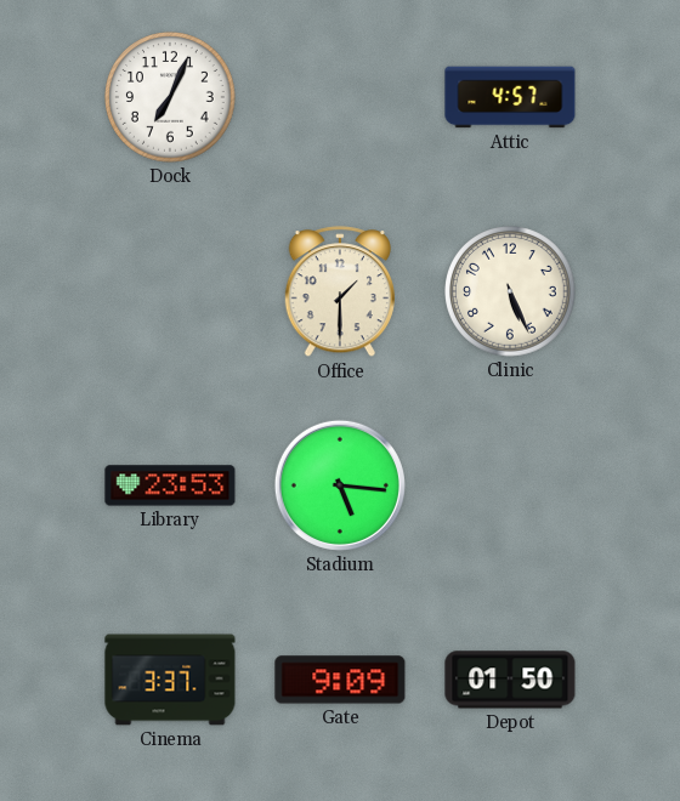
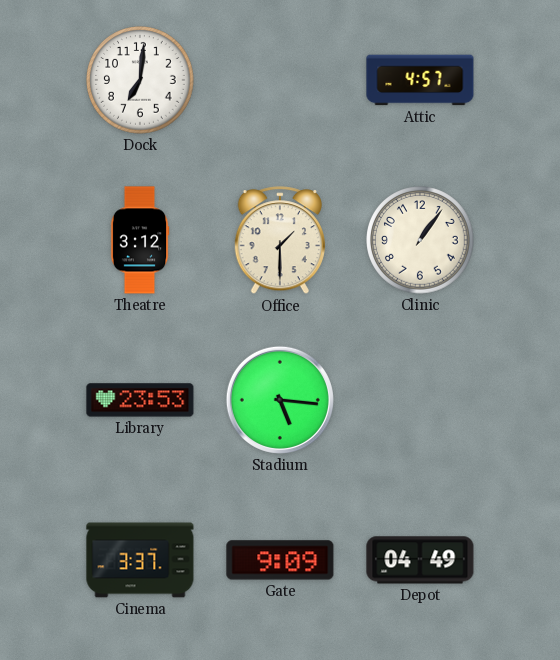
Dock: 7:04 -> 7:01
Theatre: none -> 3:12
Clinic: 5:26 -> 1:06
Depot: 01:50 -> 04:49
